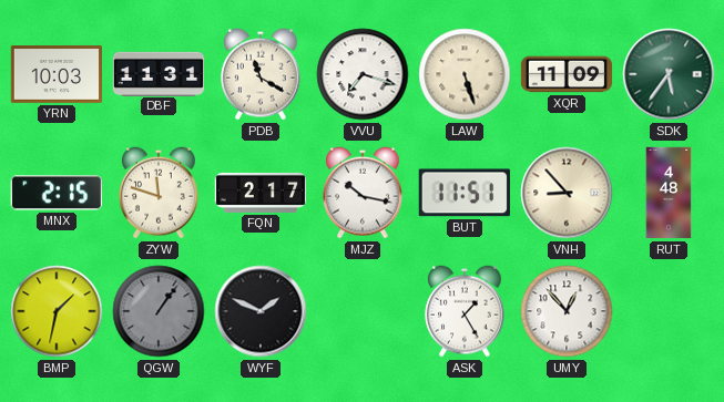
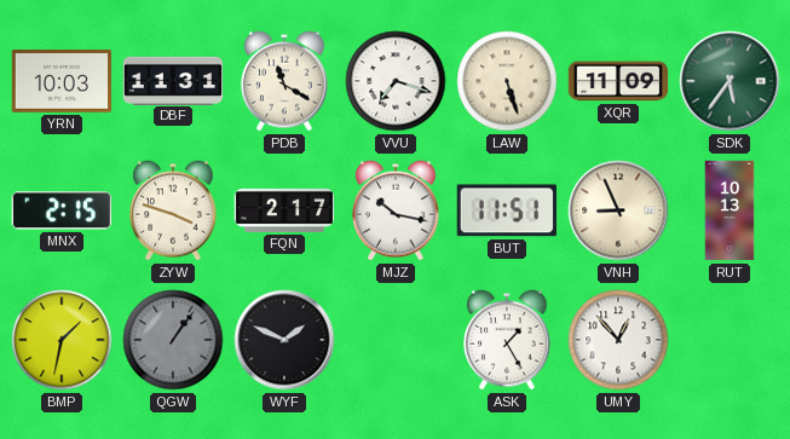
ZYW: 11:48 -> 3:48
VNH: 8:53 -> 8:56
RUT: 4:48 -> 10:13
